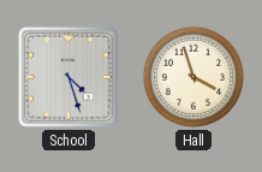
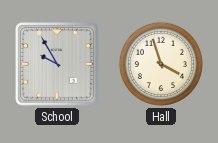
School: 4:27 -> 9:55
